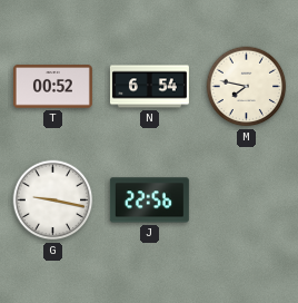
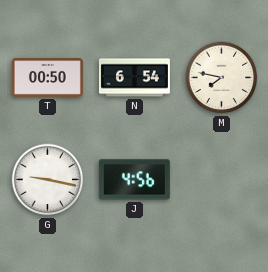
T: 00:52 -> 00:50
J: 22:56 -> 4:56
